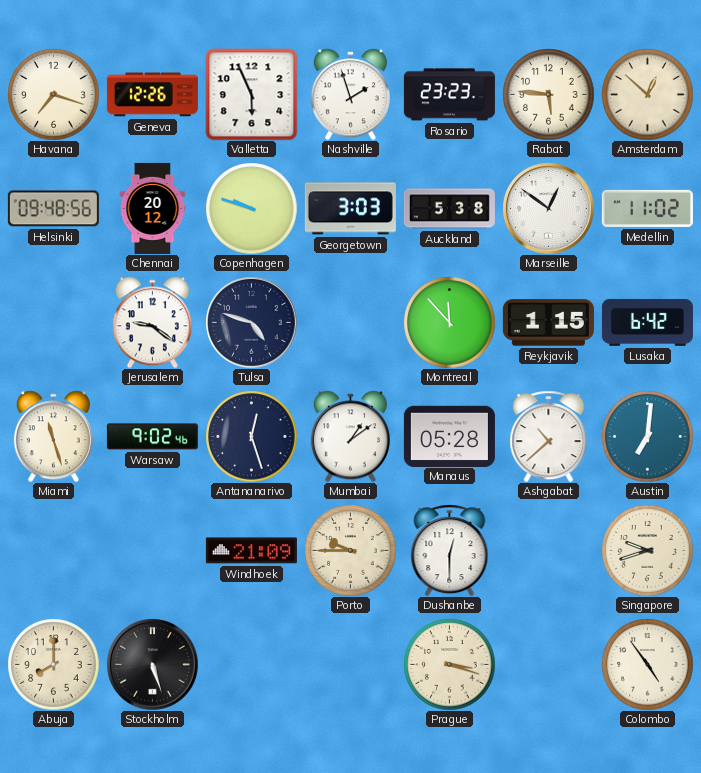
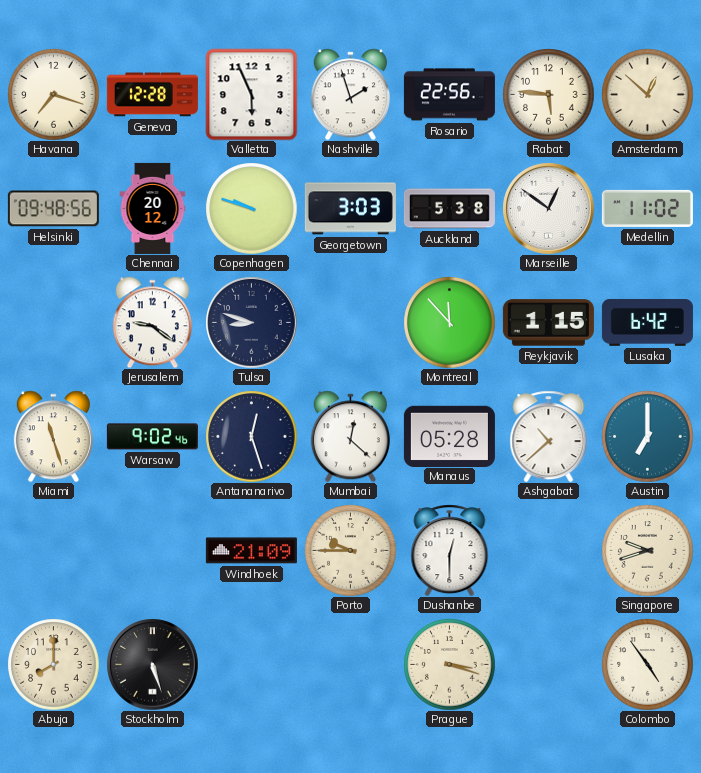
Geneva: 12:26 -> 12:28
Rosario: 23:23 -> 22:56
Tulsa: 4:48 -> 8:48
Mumbai: 1:09 -> 12:22
Austin: 7:01 -> 7:00
